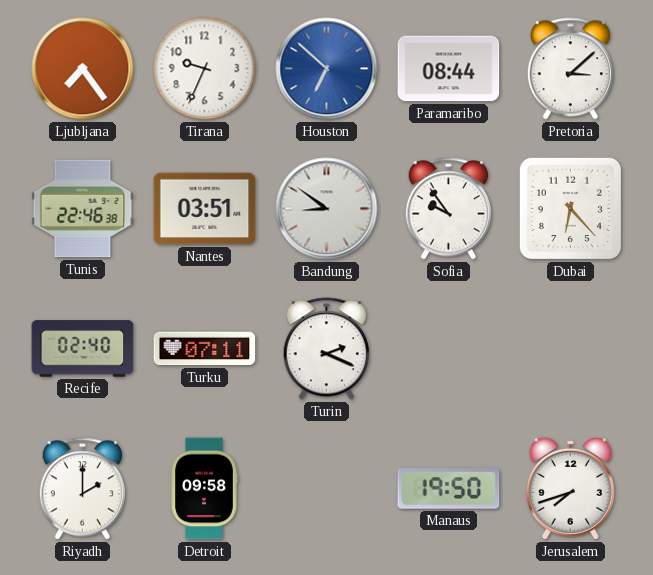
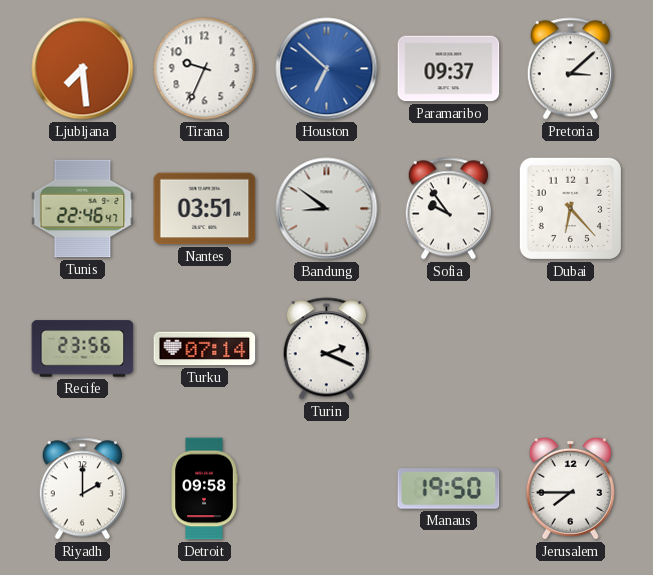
Ljubljana: 7:24 -> 7:29
Paramaribo: 08:44 -> 09:37
Tunis: 22:46:38 -> 22:46:47
Recife: 02:40 -> 23:56
Turku: 07:11 -> 07:14
Jerusalem: 7:42 -> 7:45
